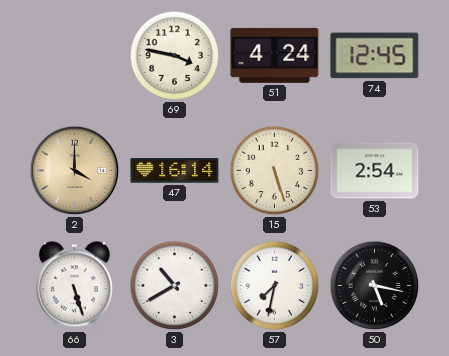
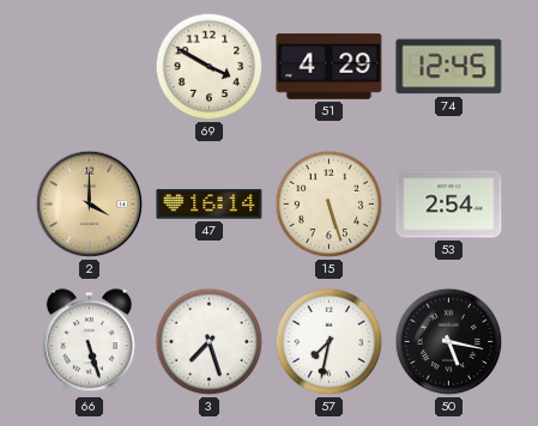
69: 3:47 -> 3:50
51: 4:24 -> 4:29
3: 10:40 -> 7:27
